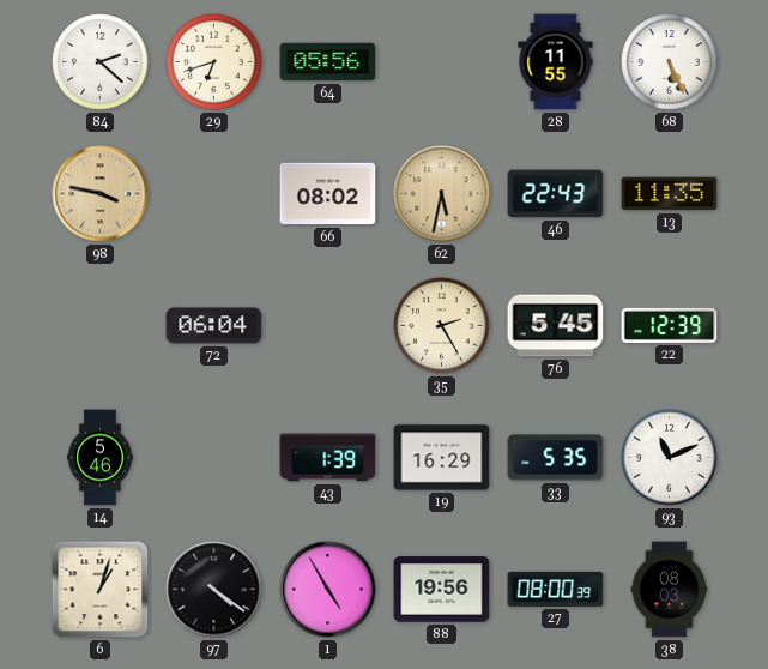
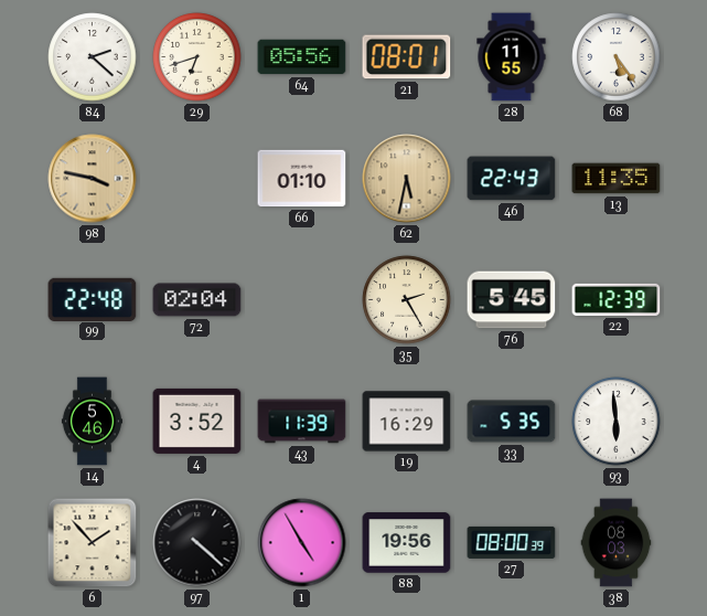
21: none -> 08:01
68: 5:26 -> 5:24
66: 08:02 -> 01:10
99: none -> 22:48
72: 06:04 -> 02:04
4: none -> 3:52
43: 1:39 -> 11:39
93: 11:11 -> 5:59
6: 1:03 -> 1:53
97: 4:21 -> 4:22
